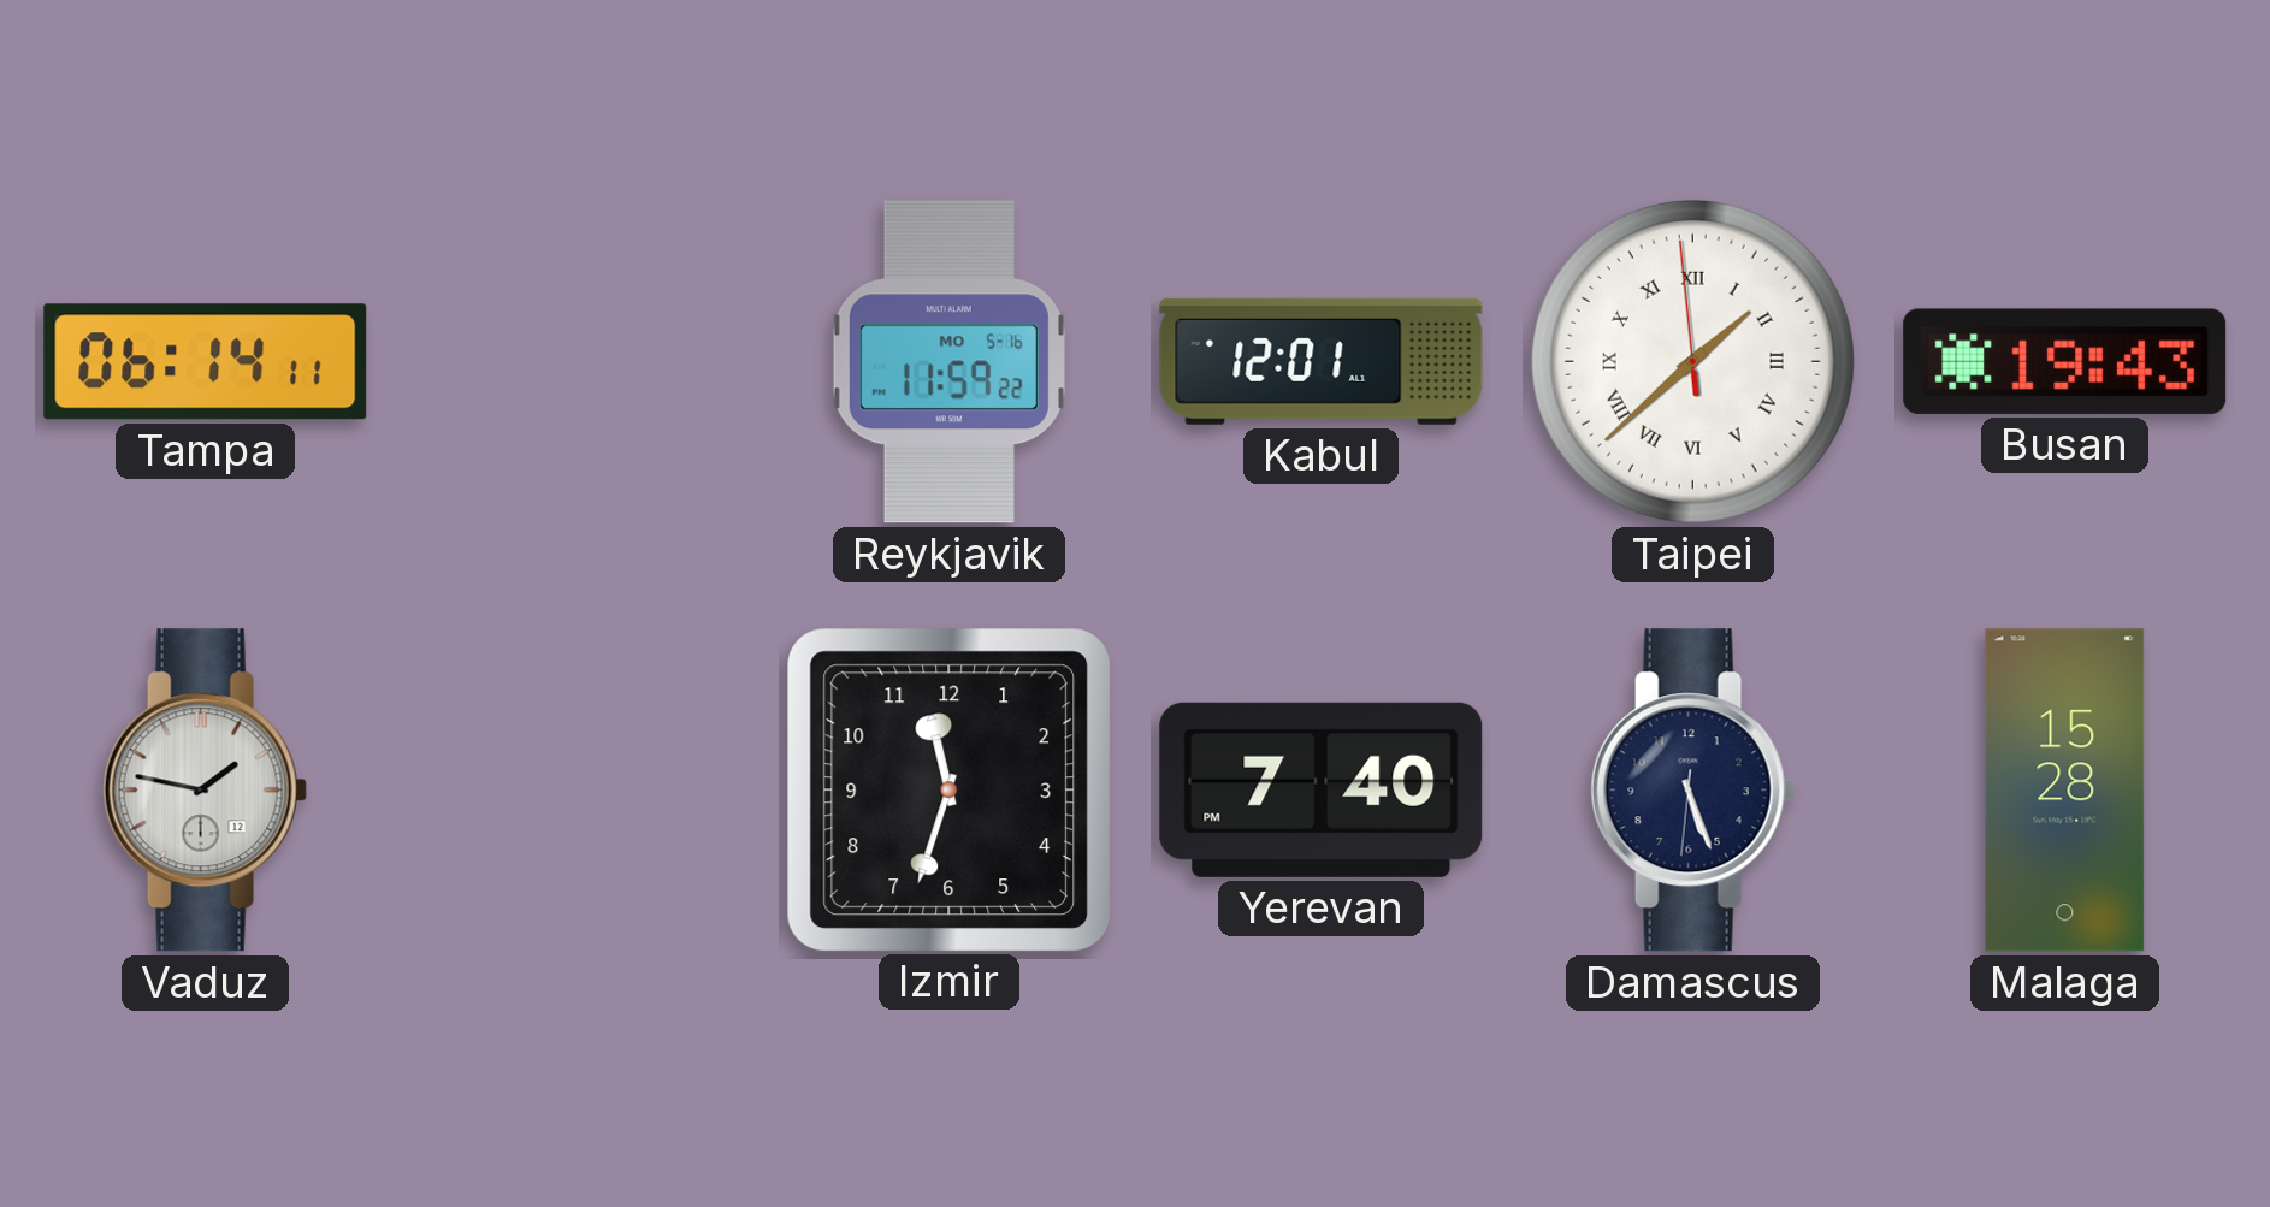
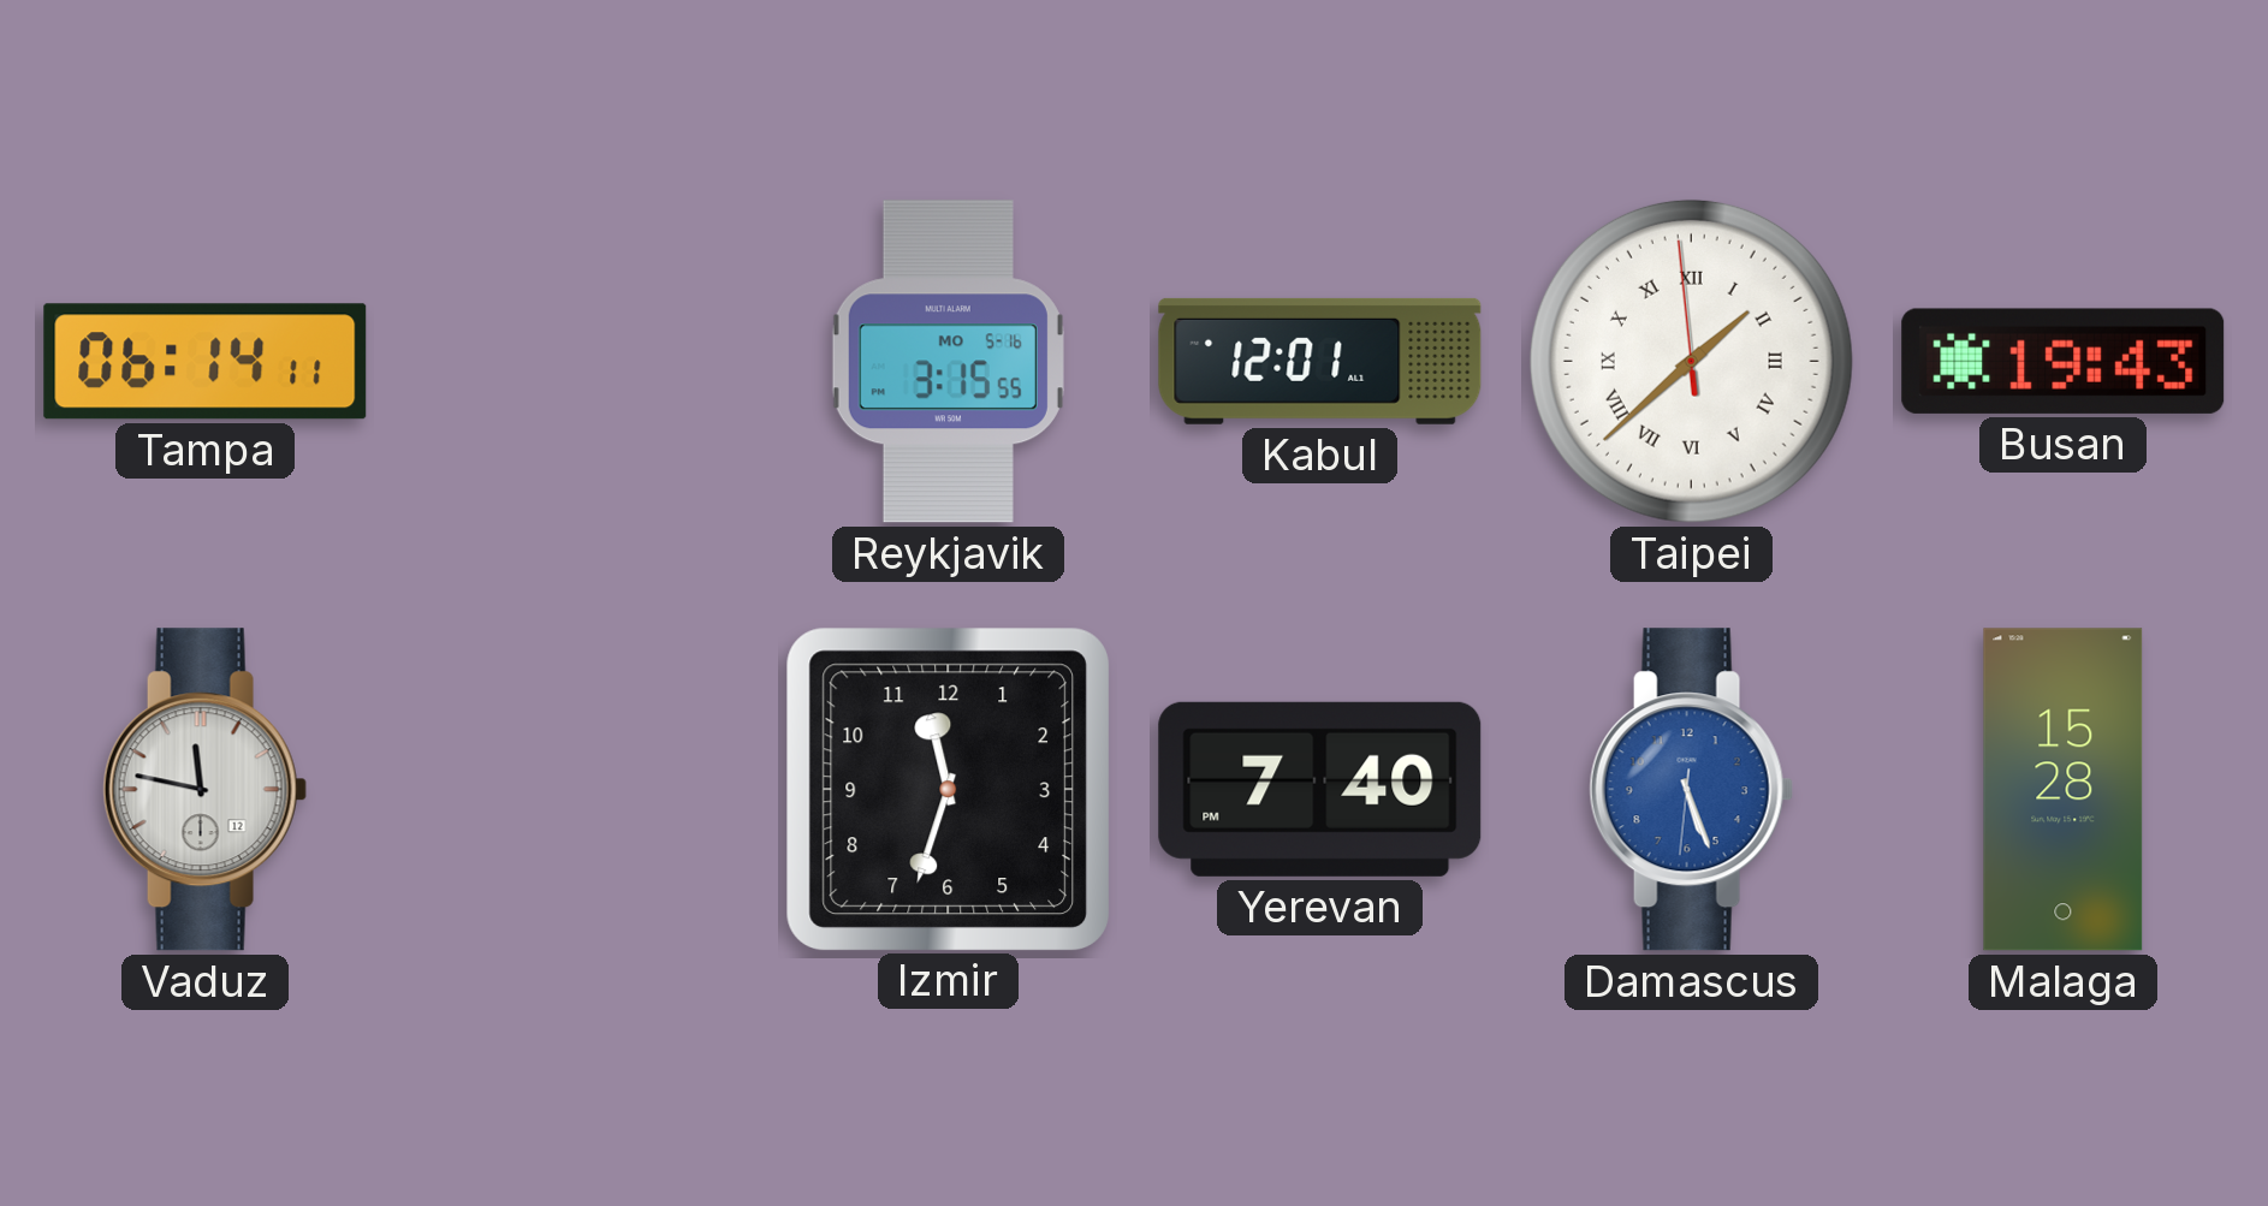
Reykjavik: 11:59 -> 3:15
Vaduz: 1:47 -> 11:47
Damascus dial: navy -> blue
